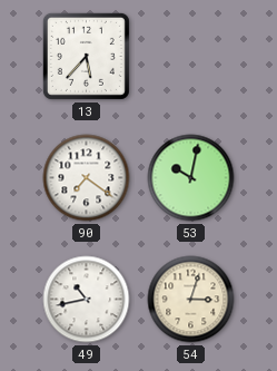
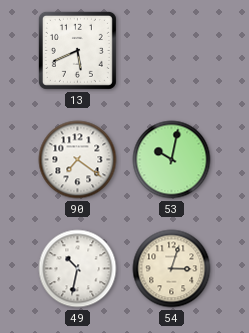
13: 5:37 -> 5:41
49: 10:43 -> 10:32
